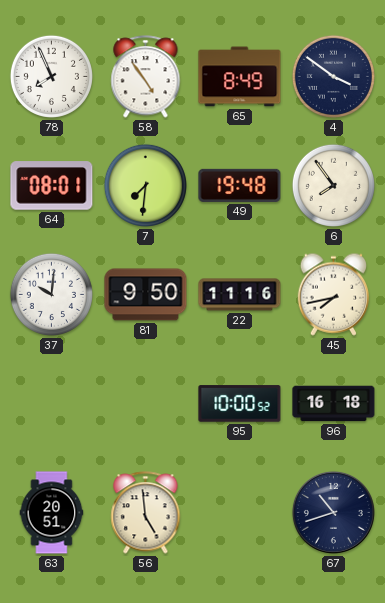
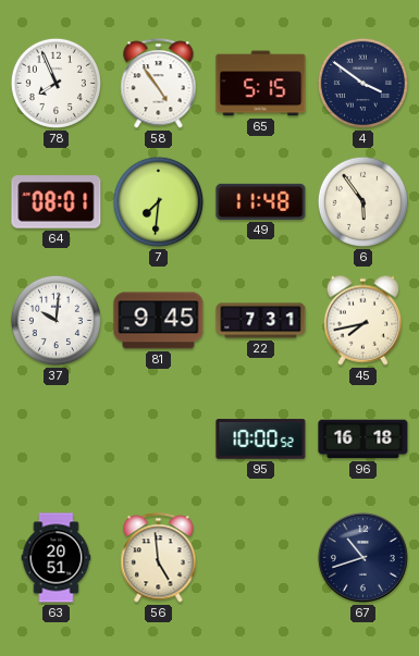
65: 8:49 -> 5:15
49: 19:48 -> 11:48
6: 7:54 -> 5:54
81: 9:50 -> 9:45
22: 11:16 -> 7:31
